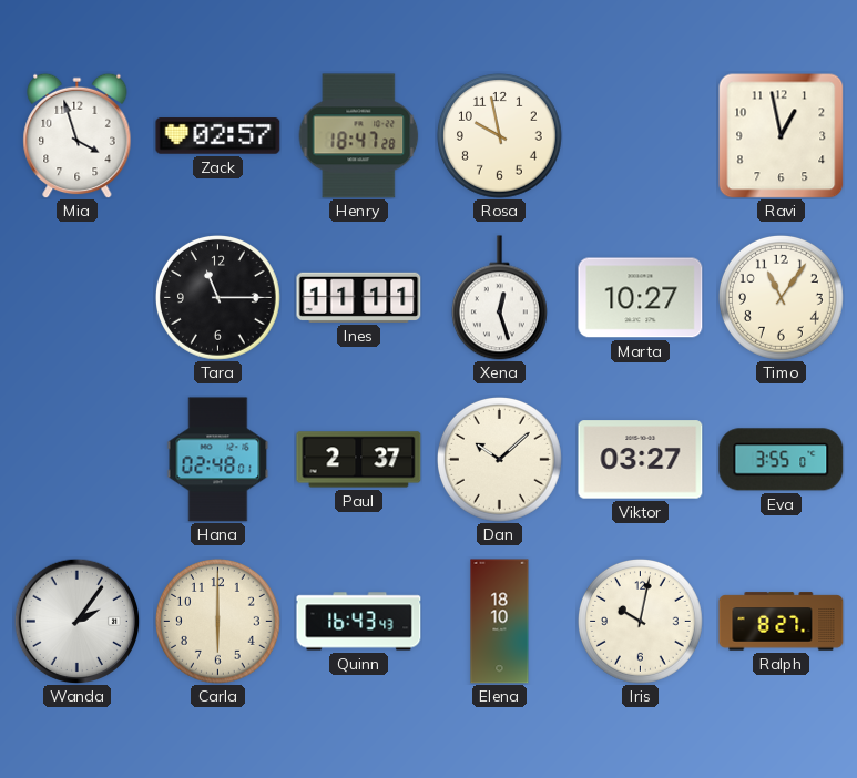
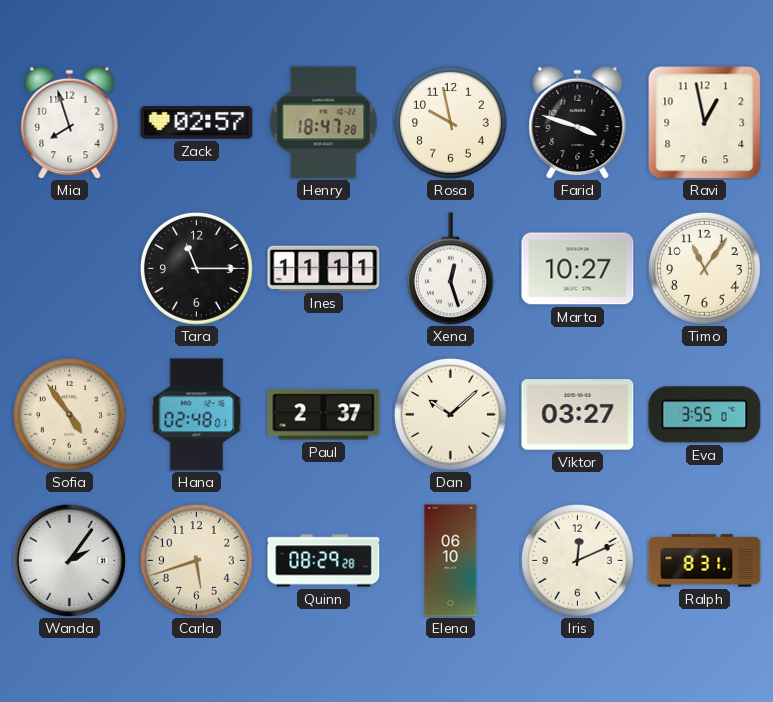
Mia: 3:57 -> 7:57
Farid: none -> 3:48
Sofia: none -> 4:54
Carla: 6:00 -> 5:42
Quinn: 16:43 -> 08:29
Elena: 18:10 -> 06:10
Iris: 10:02 -> 12:11
Ralph: 8:27 -> 8:31
